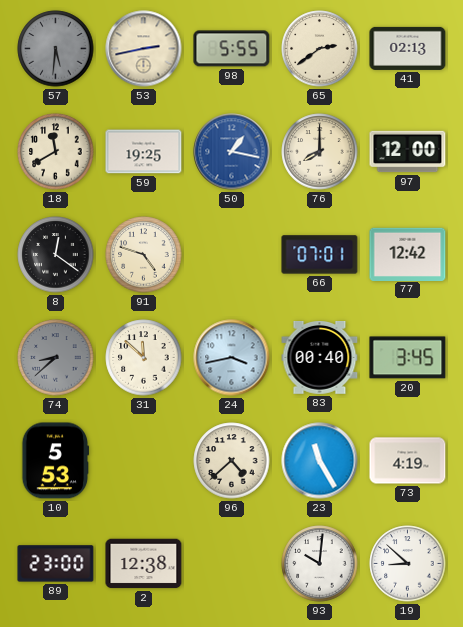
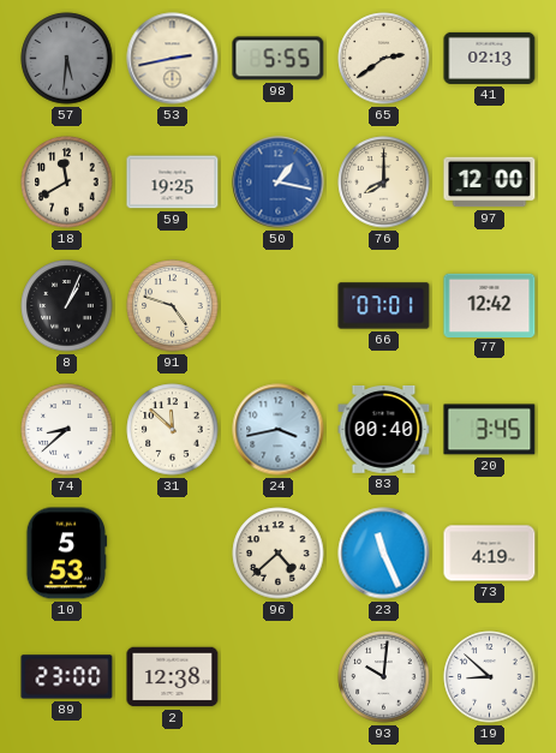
8: 12:21 -> 1:04
74 dial: grey -> white
23: 11:25 -> 11:26
